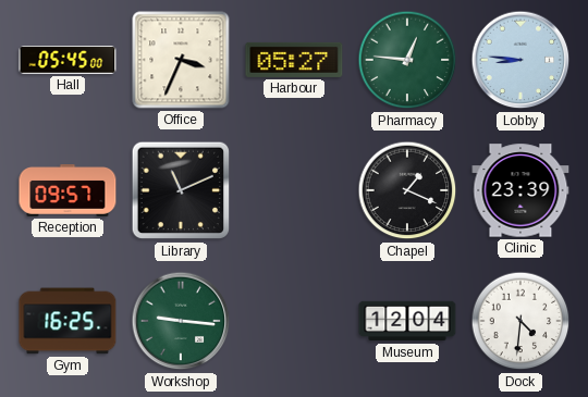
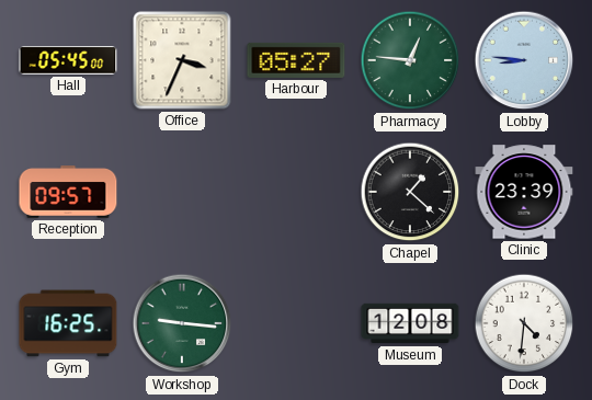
Library: 11:11 -> none
Chapel: 1:19 -> 1:22
Museum: 12:04 -> 12:08
